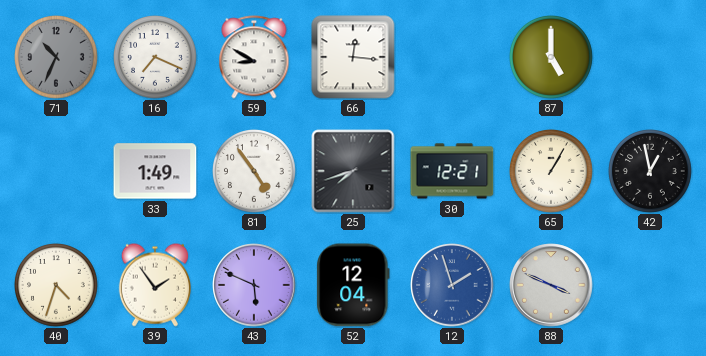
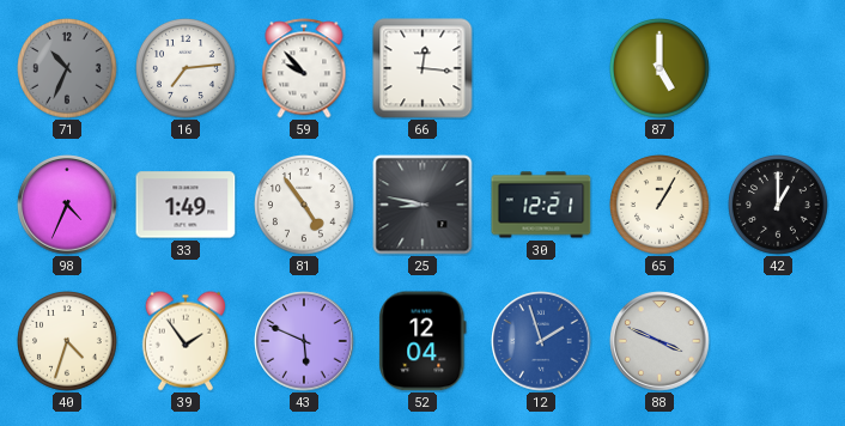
16: 7:19 -> 7:14
59: 8:50 -> 9:53
98: none -> 4:34
25: 7:42 -> 8:47
42: 12:58 -> 1:00
